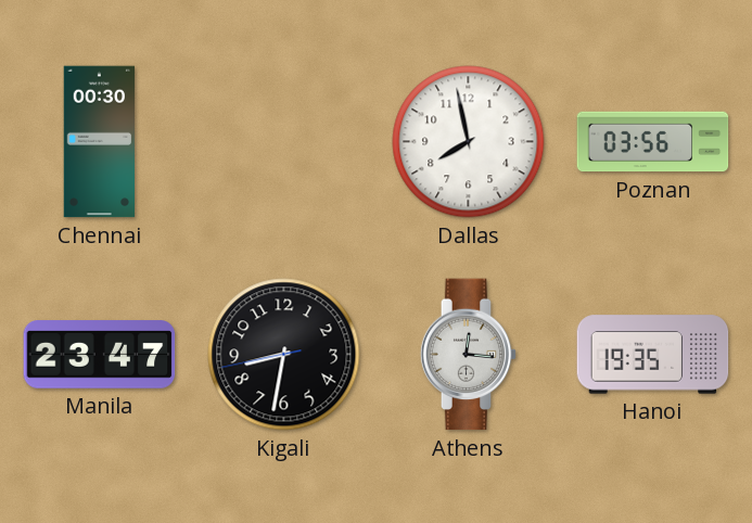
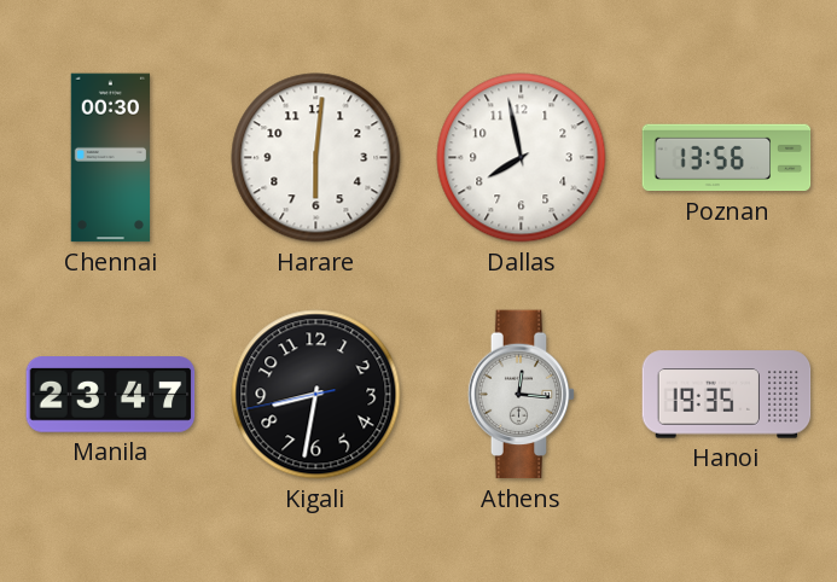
Harare: none -> 6:01
Poznan: 03:56 -> 13:56
